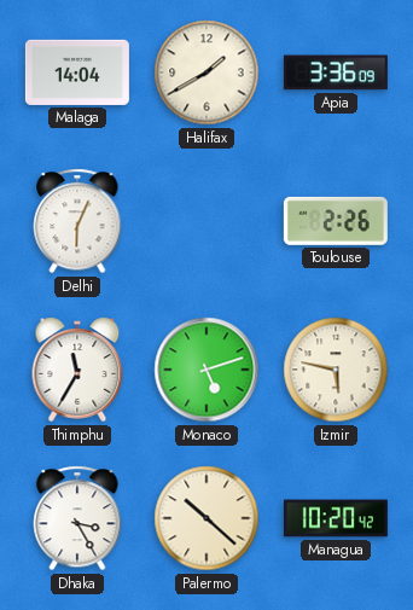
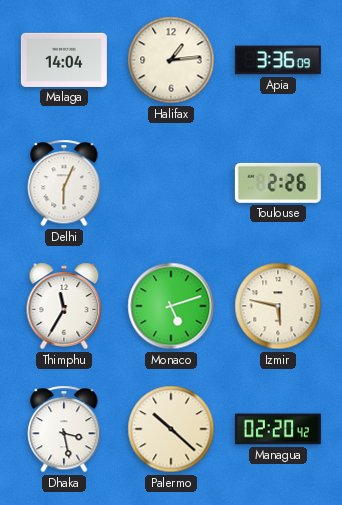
Halifax: 1:40 -> 1:14
Dhaka: 3:25 -> 3:28
Managua: 10:20 -> 02:20
